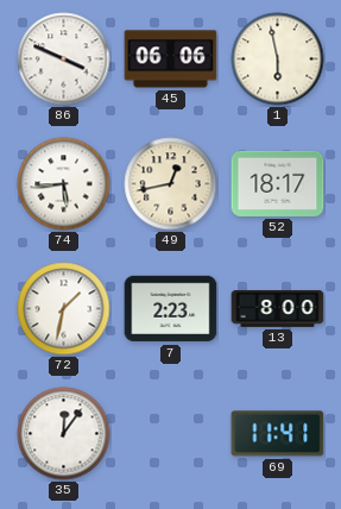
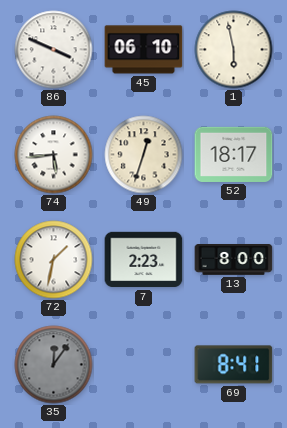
45: 06:06 -> 06:10
49: 12:43 -> 12:33
35 dial: white -> grey
69: 11:41 -> 8:41
